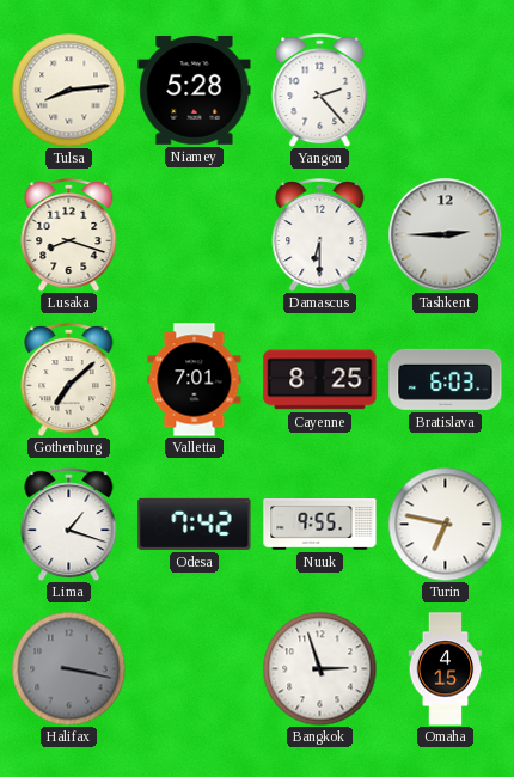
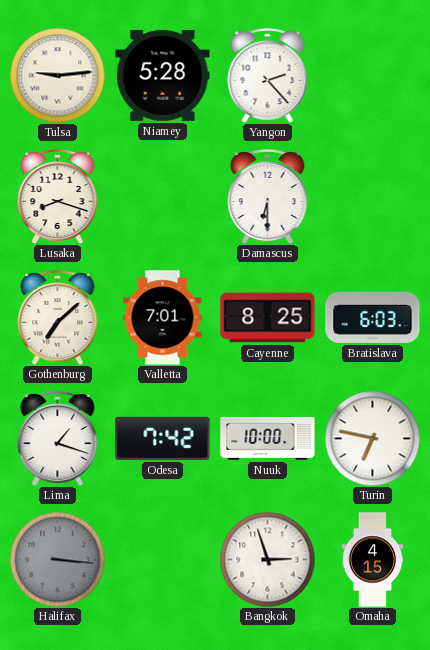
Tulsa: 8:14 -> 9:14
Tashkent: 2:45 -> none
Nuuk: 9:55 -> 10:00
Halifax: 3:17 -> 3:16
